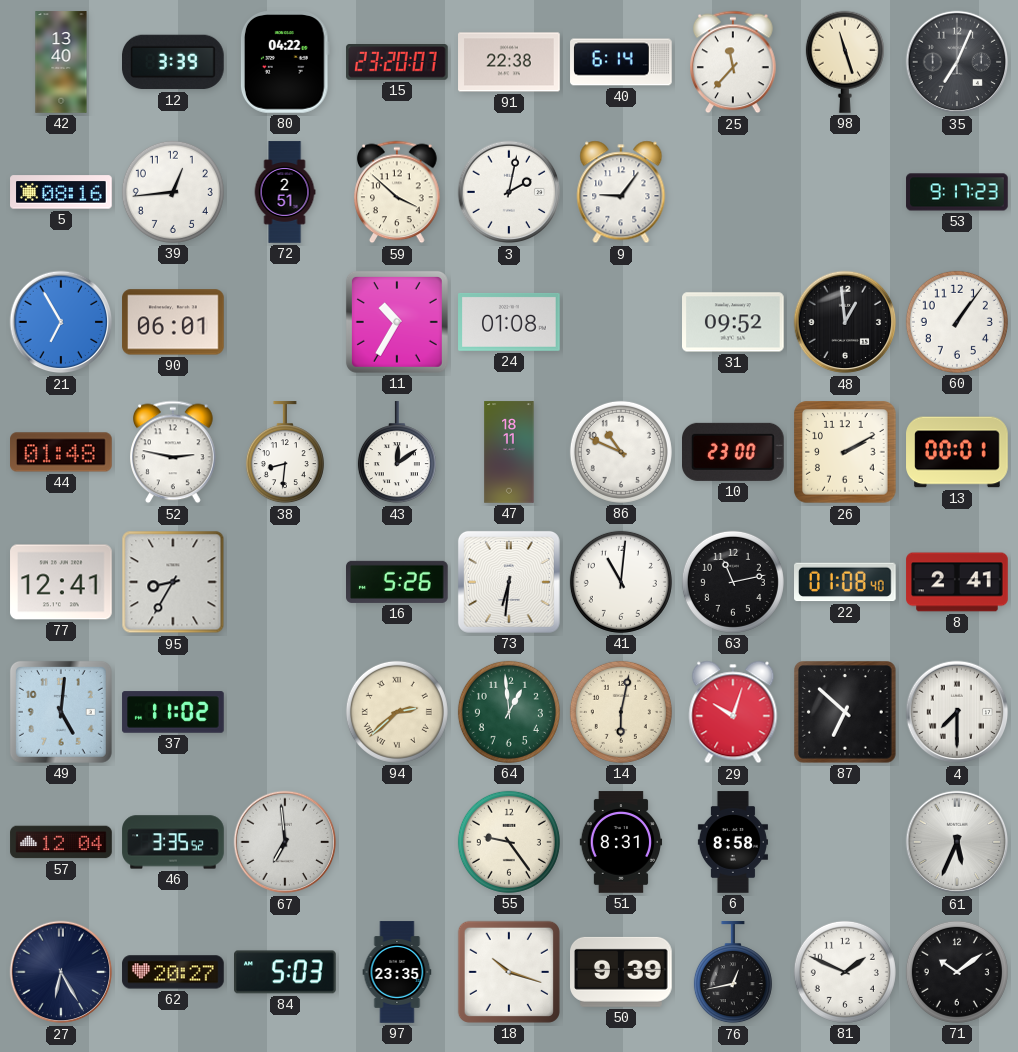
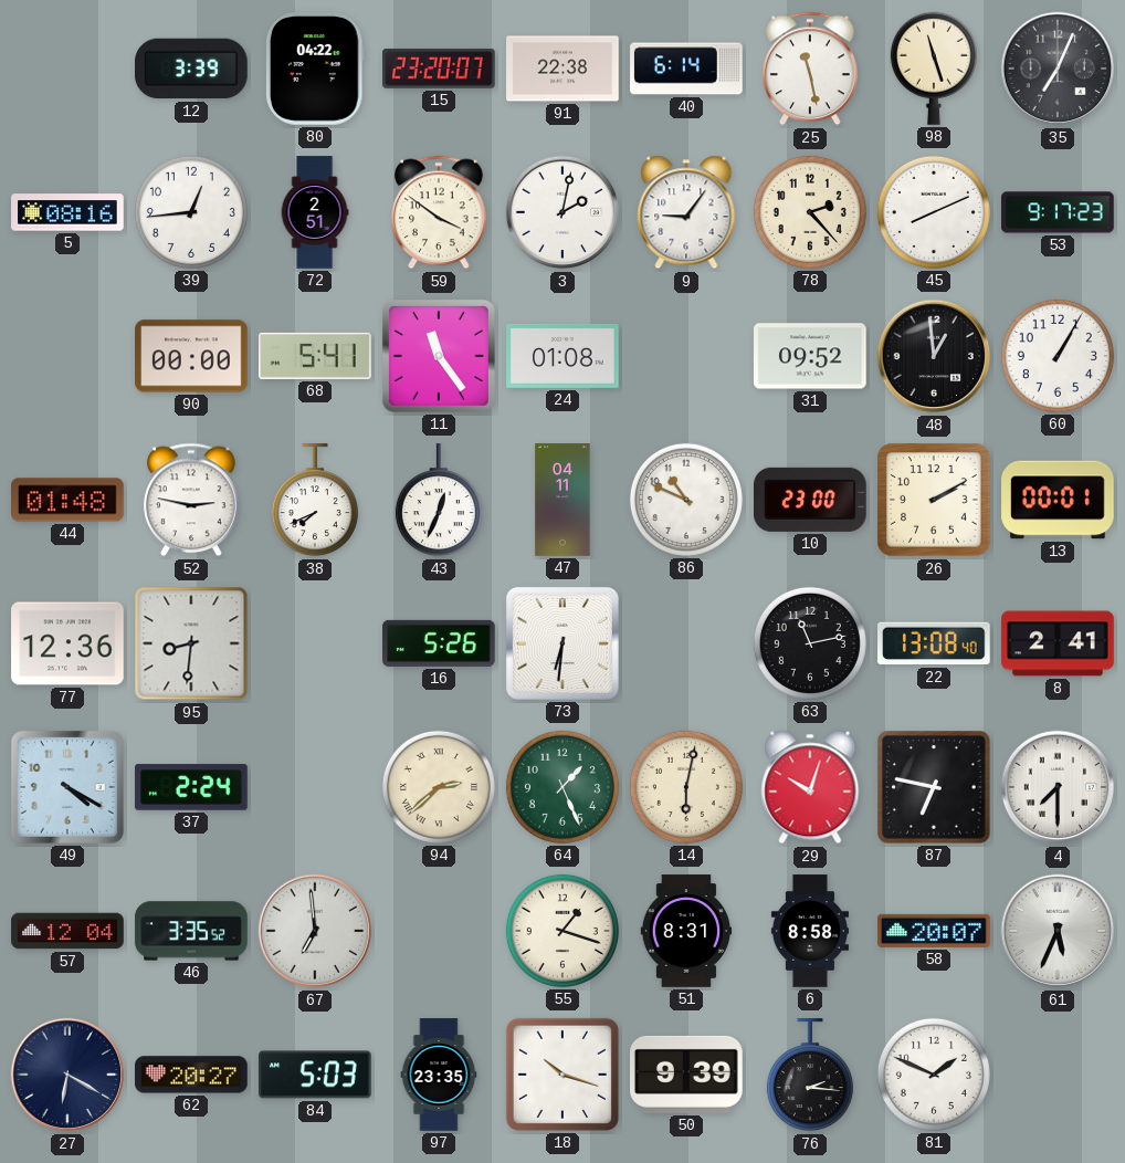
42: 13:40 -> none
25: 11:37 -> 11:28
59: 3:52 -> 3:51
78: none -> 2:23
45: none -> 8:11
21: 6:55 -> none
90: 06:01 -> 00:00
68: none -> 5:41
11: 10:35 -> 11:24
60: 1:06 -> 1:05
38: 8:31 -> 7:41
43: 12:09 -> 12:34
47: 18:11 -> 04:11
77: 12:41 -> 12:36
95: 8:35 -> 8:31
41: 11:01 -> none
22: 01:08 -> 13:08
49: 5:01 -> 4:20
37: 11:02 -> 2:24
64: 12:59 -> 1:26
87: 6:52 -> 6:47
55: 9:24 -> 1:18
58: none -> 20:07
27: 6:25 -> 6:20
76: 12:43 -> 2:16
71: 10:09 -> none
